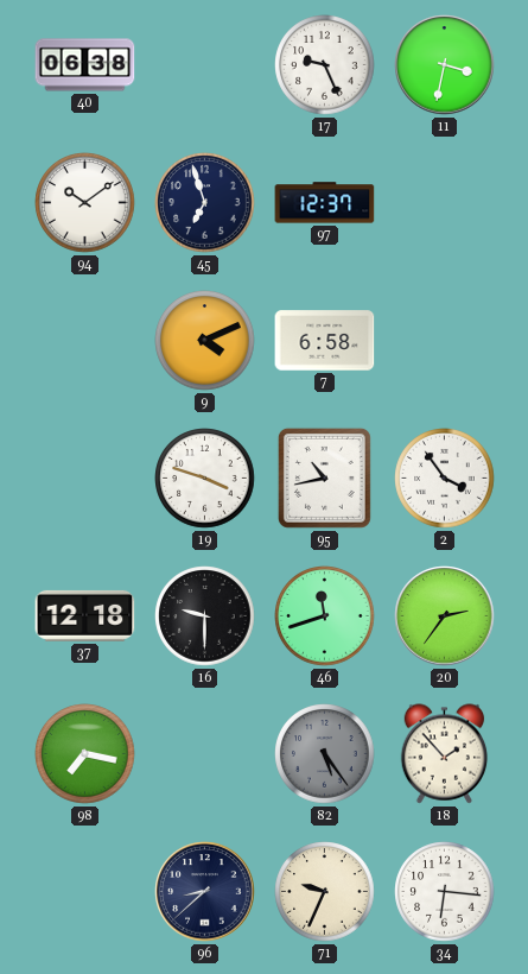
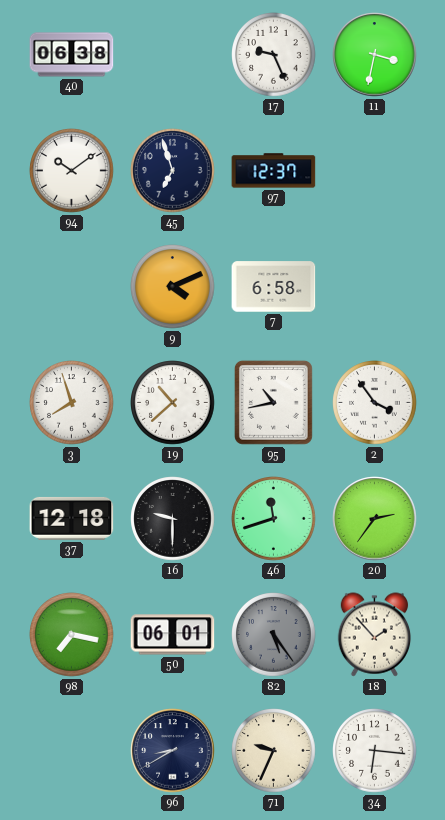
3: none -> 7:57
19: 3:48 -> 10:38
50: none -> 06:01
96: 8:38 -> 8:40
